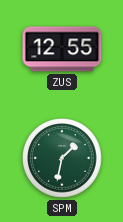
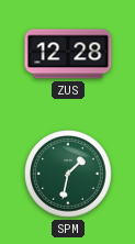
ZUS: 12:55 -> 12:28
